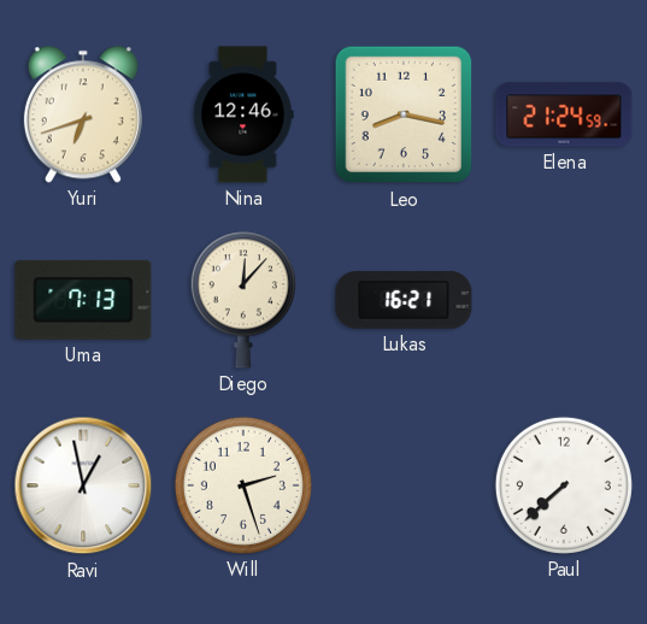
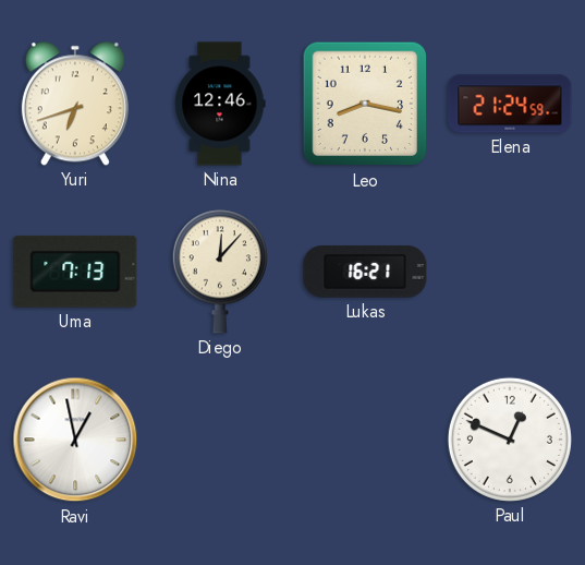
Will: 2:27 -> none
Paul: 7:38 -> 12:49
